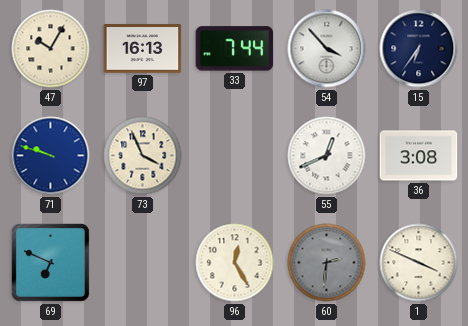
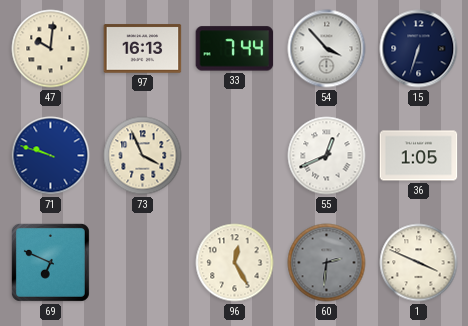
47: 10:05 -> 10:01
15: 6:36 -> 6:33
36: 3:08 -> 1:05
